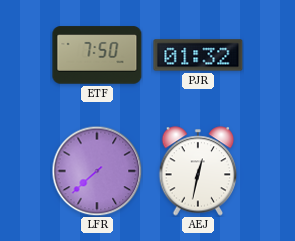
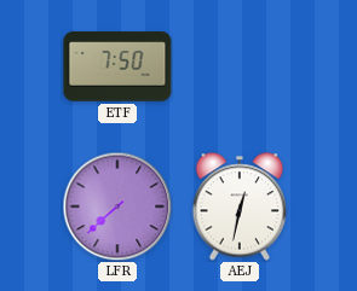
PJR: 01:32 -> none
